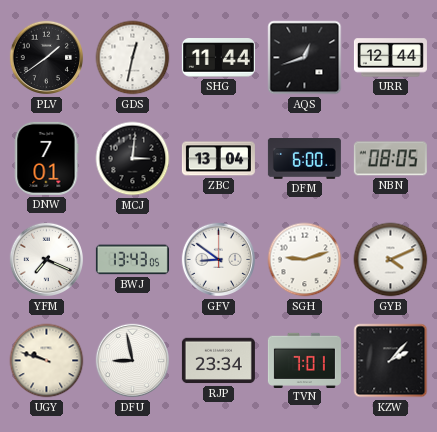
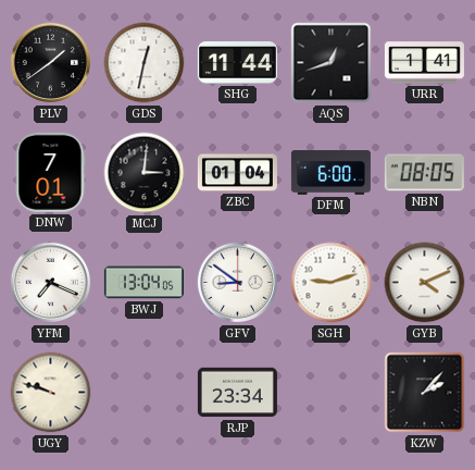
URR: 12:44 -> 1:41
ZBC: 13:04 -> 01:04
BWJ: 13:43 -> 13:04
DFU: 8:58 -> none
TVN: 7:01 -> none
